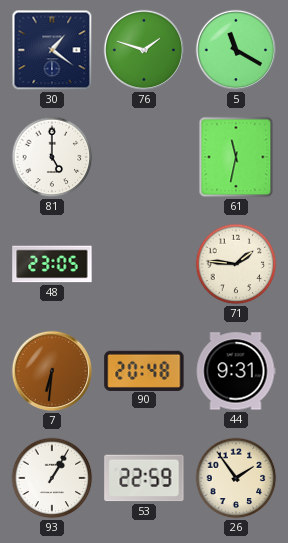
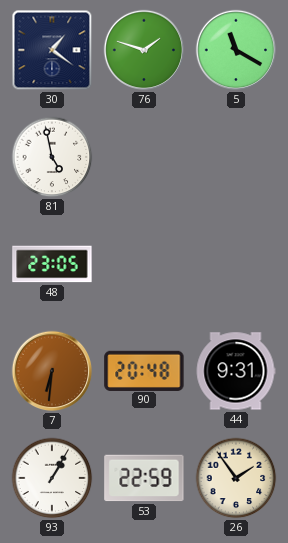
81: 5:00 -> 4:58
61: 11:32 -> none
71: 1:46 -> none
